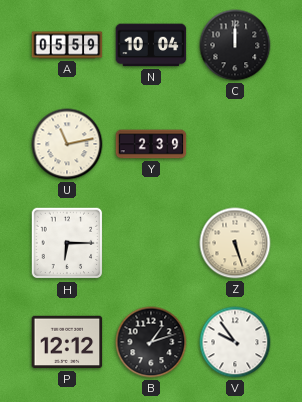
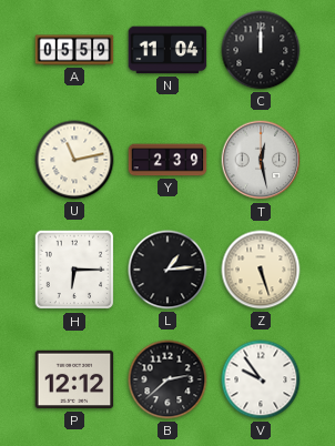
N: 10:04 -> 11:04
T: none -> 12:28
L: none -> 1:14
B: 1:12 -> 2:38
